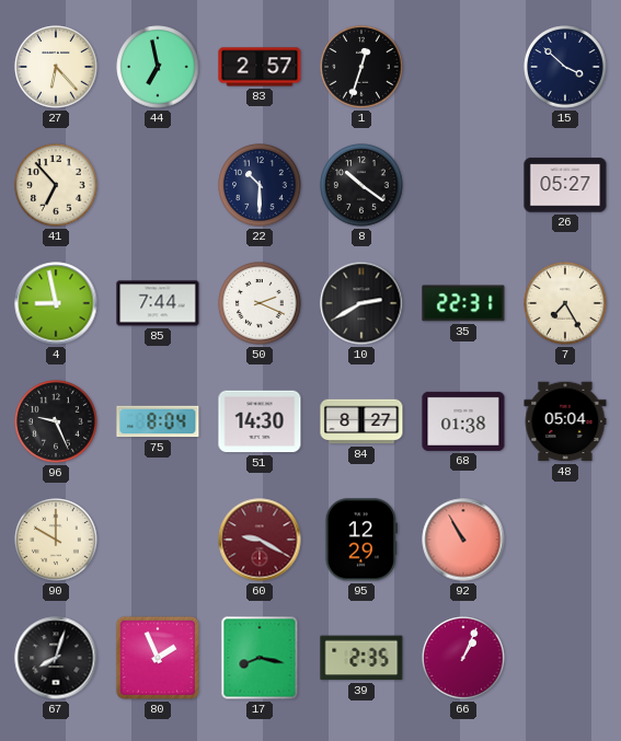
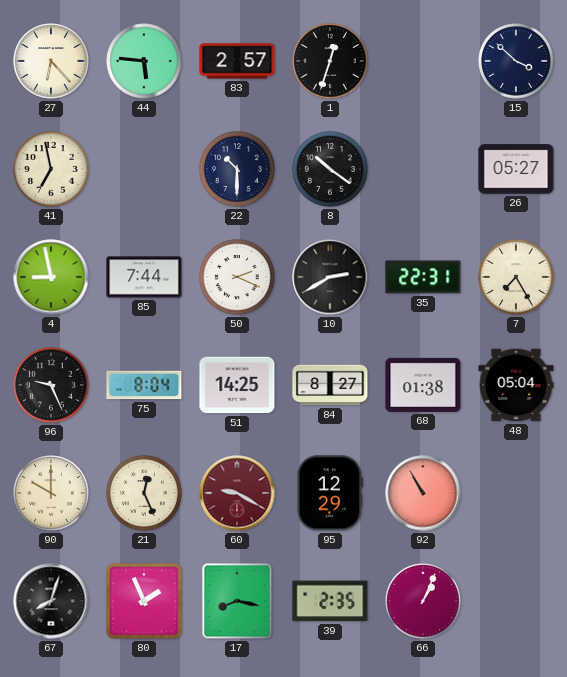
44: 6:58 -> 5:46
41: 6:53 -> 6:58
51: 14:30 -> 14:25
21: none -> 12:26
